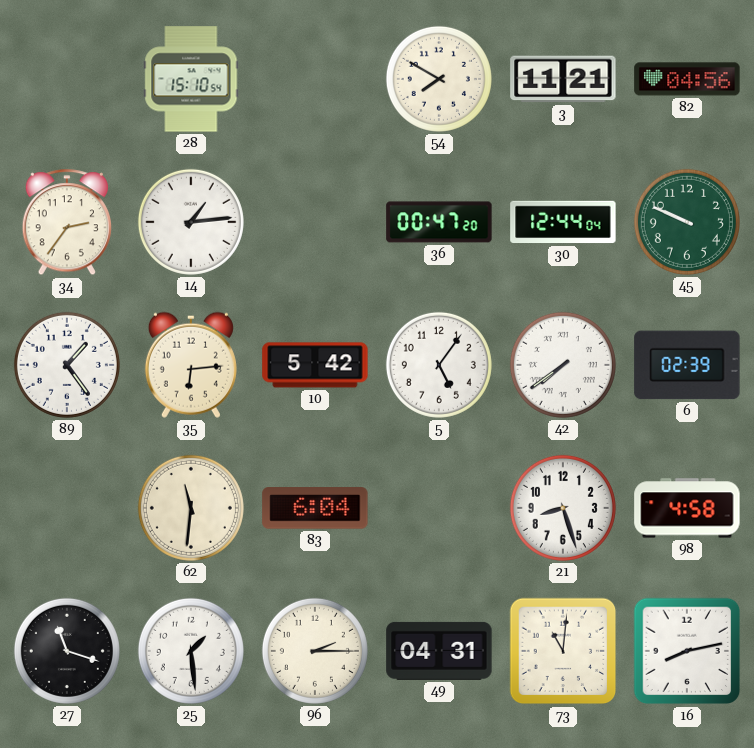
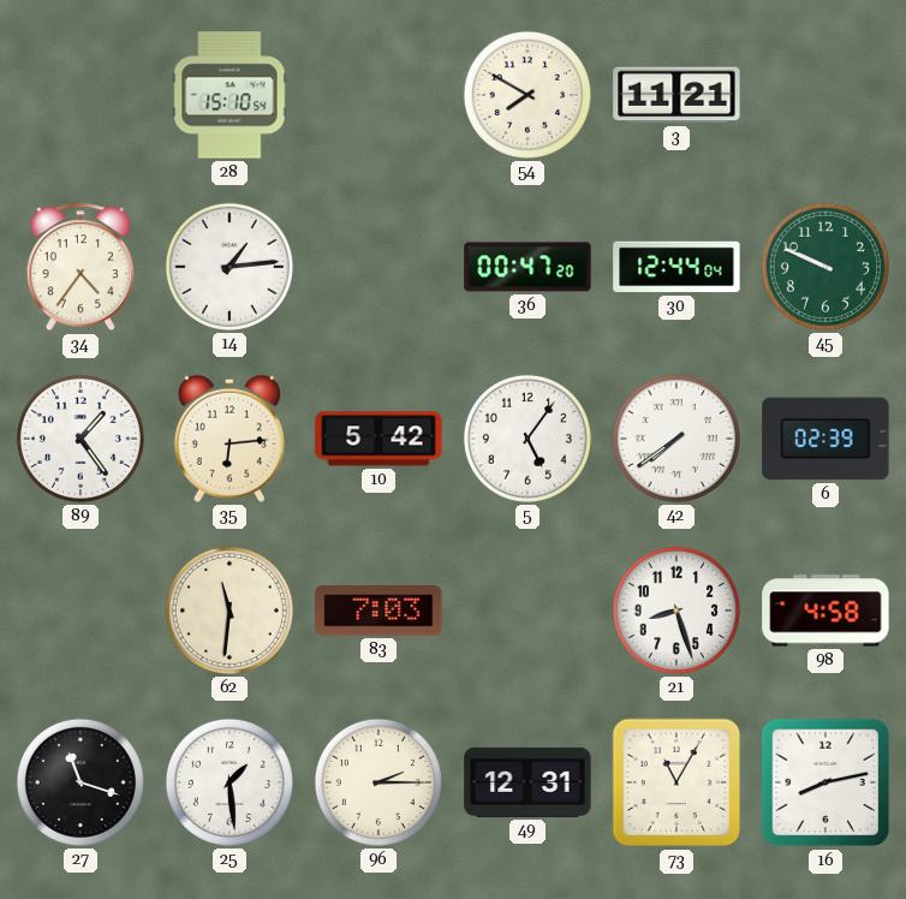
82: 04:56 -> none
34: 2:36 -> 4:36
83: 6:04 -> 7:03
49: 04:31 -> 12:31
73: 11:01 -> 11:05
